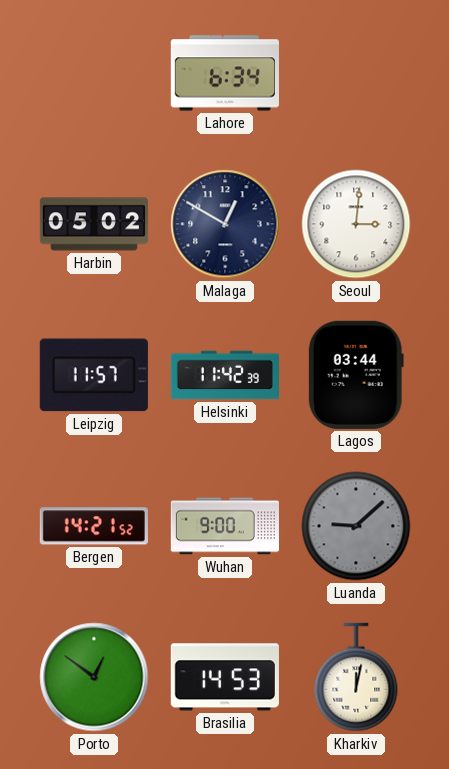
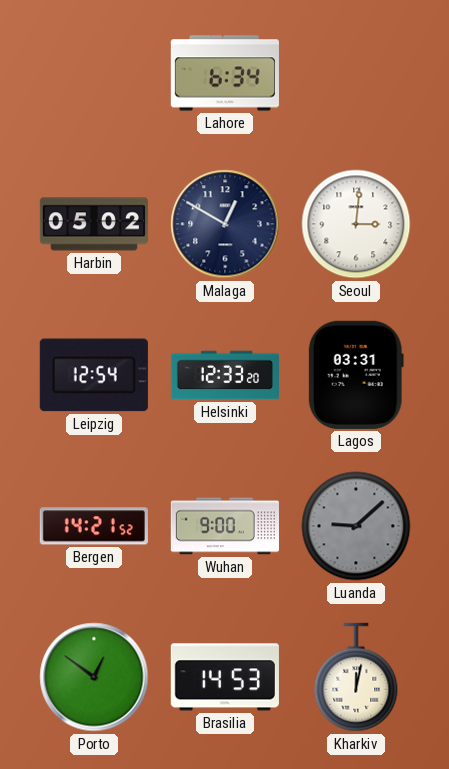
Leipzig: 11:57 -> 12:54
Helsinki: 11:42 -> 12:33
Lagos: 03:44 -> 03:31
